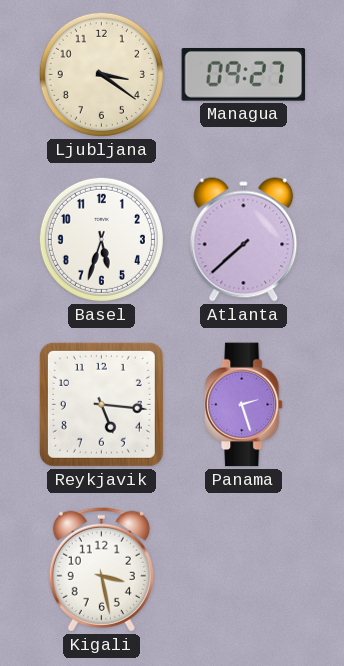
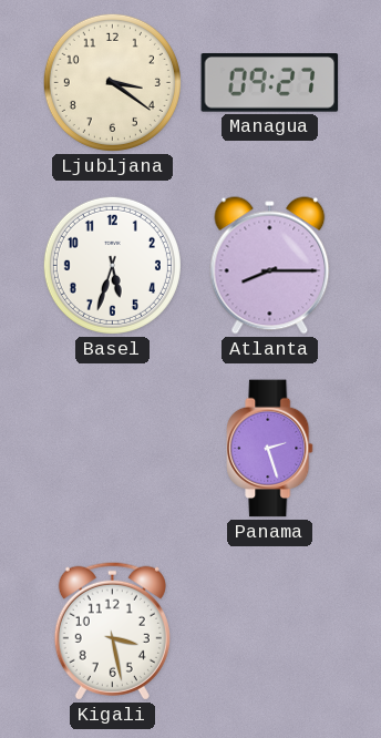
Atlanta: 7:38 -> 8:15
Reykjavik: 5:16 -> none
